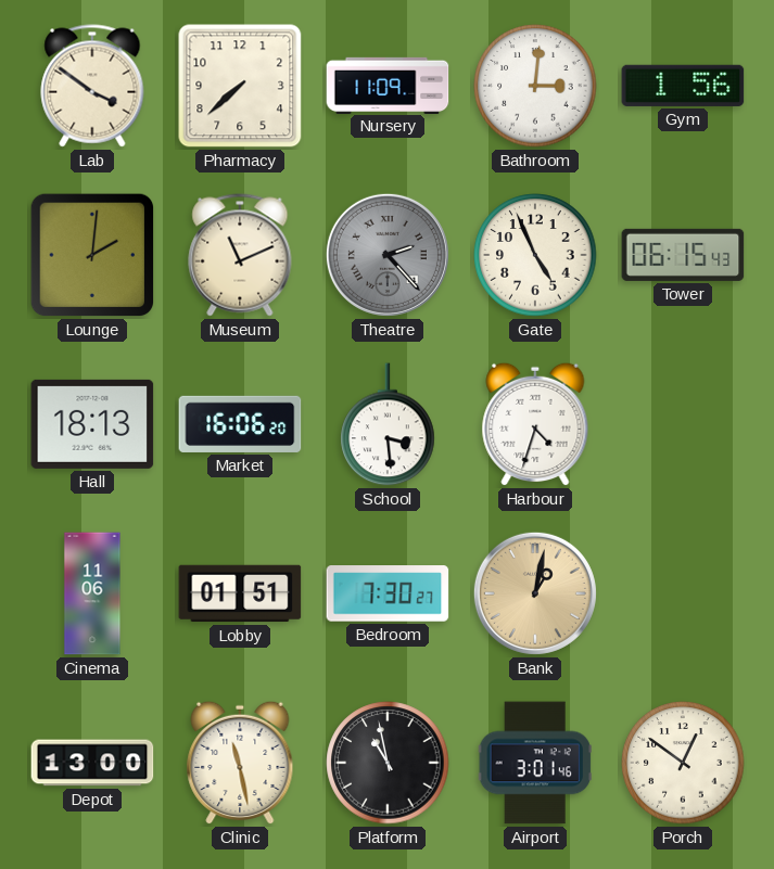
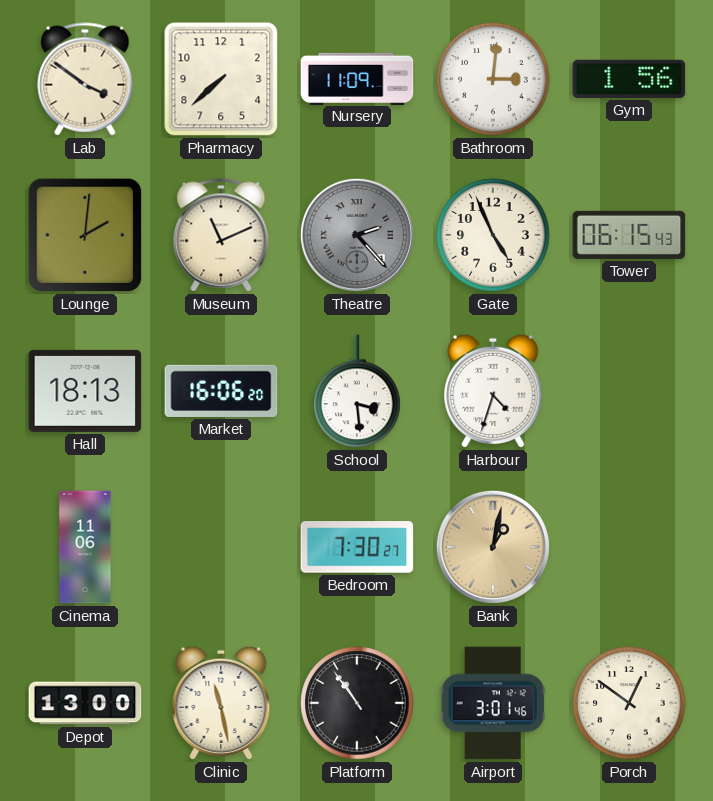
Lobby: 01:51 -> none
Platform: 10:58 -> 10:54
